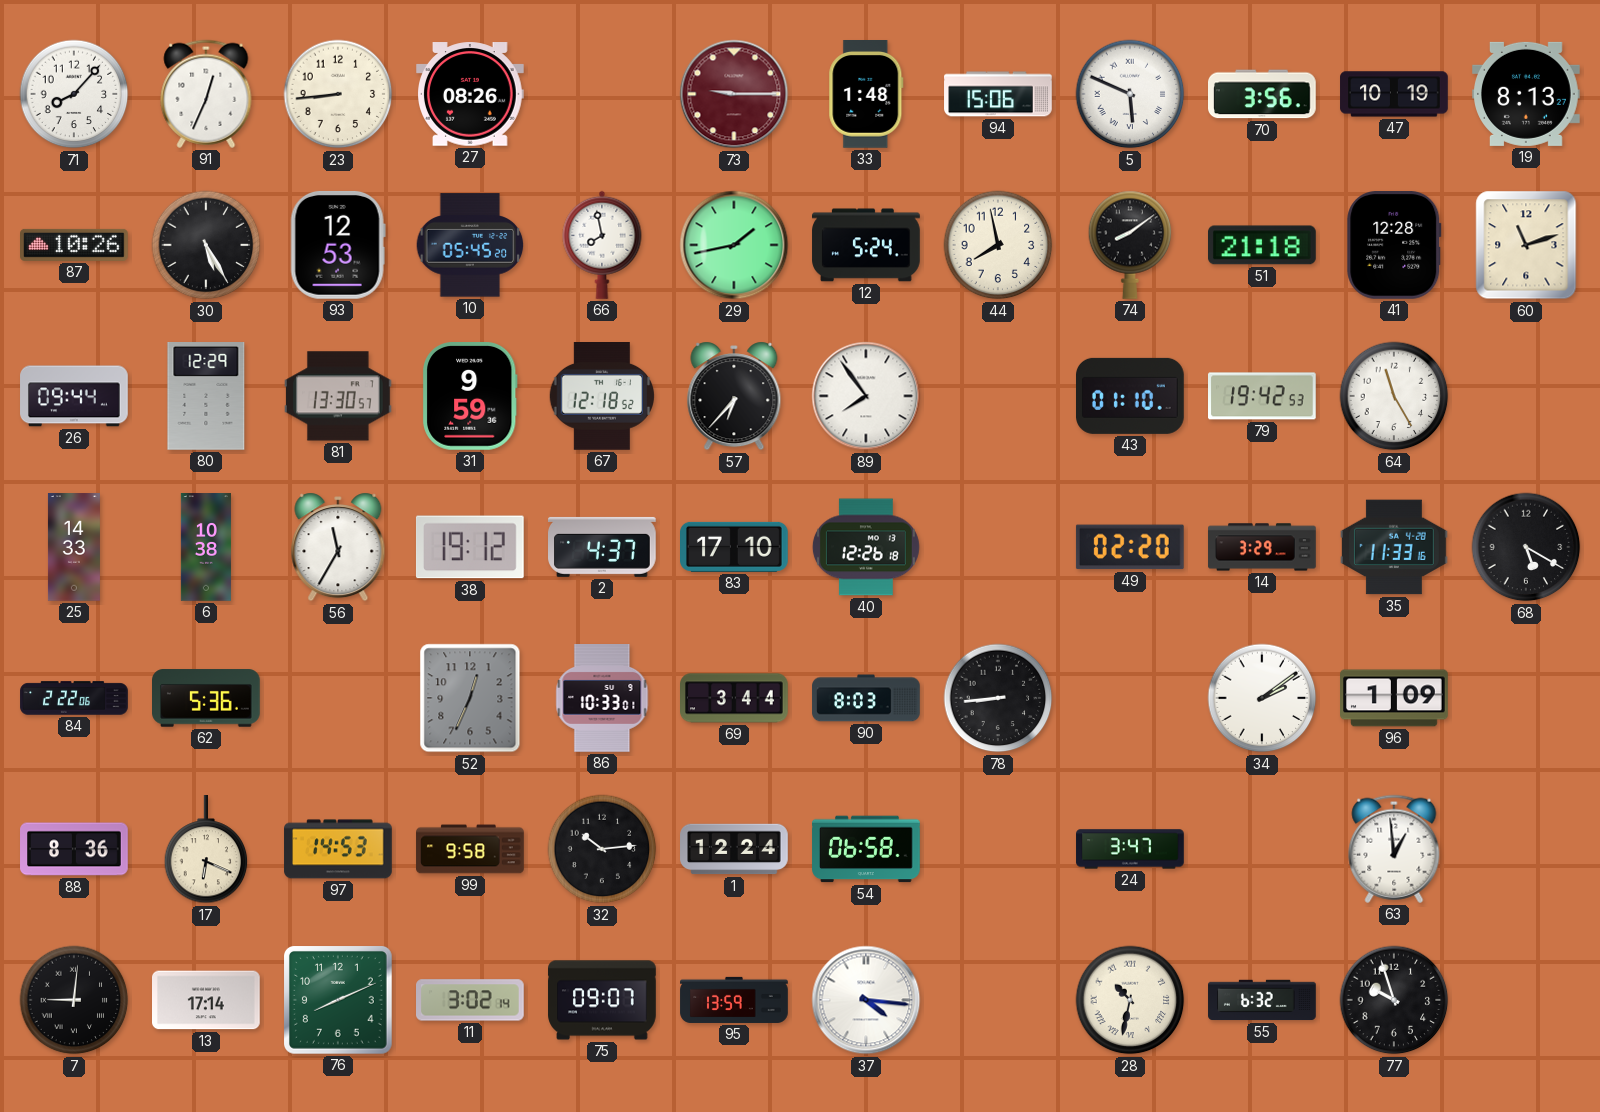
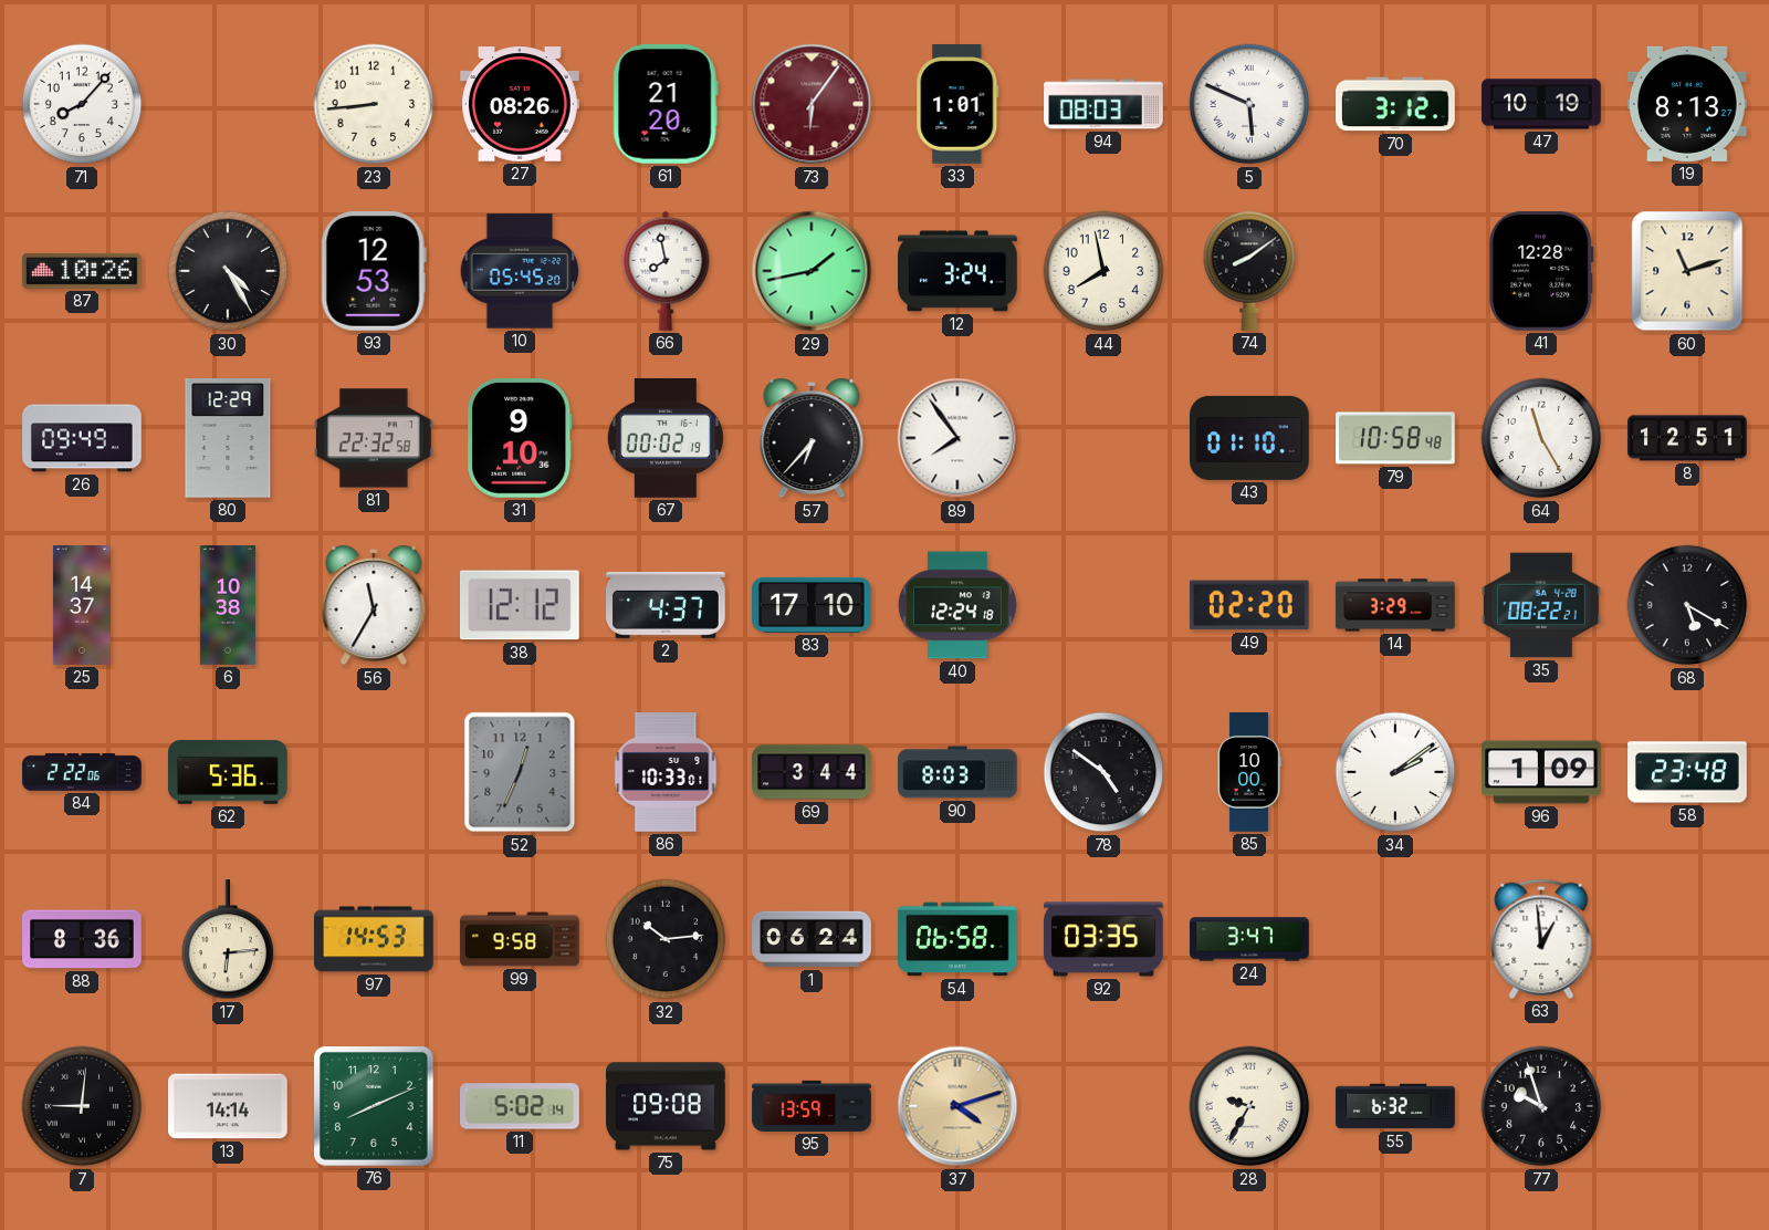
91: 12:34 -> none
61: none -> 21:20
73: 9:15 -> 6:06
33: 1:48 -> 1:01
94: 15:06 -> 08:03
70: 3:56 -> 3:12
30: 5:25 -> 4:25
12: 5:24 -> 3:24
51: 21:18 -> none
26: 09:44 -> 09:49
81: 13:30 -> 22:32
31: 9:59 -> 9:10
67: 12:18 -> 00:02
79: 19:42 -> 10:58
8: none -> 12:51
25: 14:33 -> 14:37
38: 19:12 -> 12:12
40: 12:26 -> 12:24
35: 11:33 -> 08:22
78: 8:44 -> 4:51
85: none -> 10:00
58: none -> 23:48
17: 6:19 -> 6:14
1: 12:24 -> 06:24
92: none -> 03:35
13: 17:14 -> 14:14
11: 3:02 -> 5:02
75: 09:07 -> 09:08
37: 4:16 -> 4:12
37 dial: white -> champagne
28: 10:32 -> 9:35
